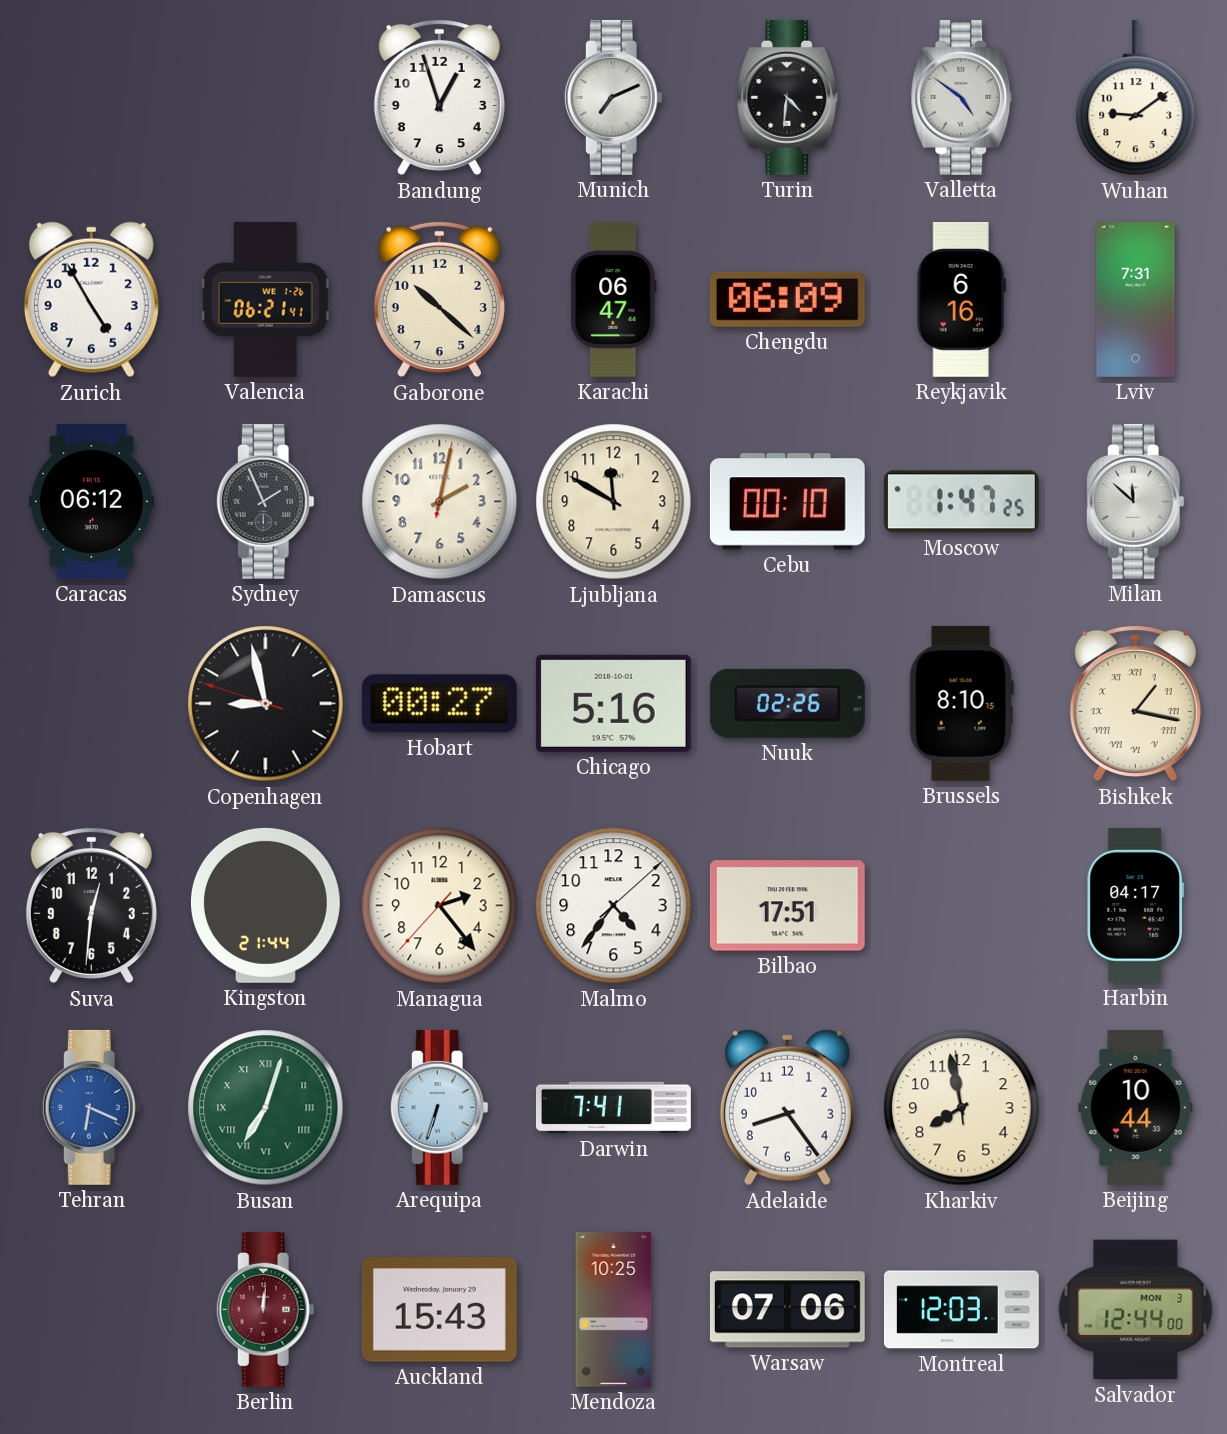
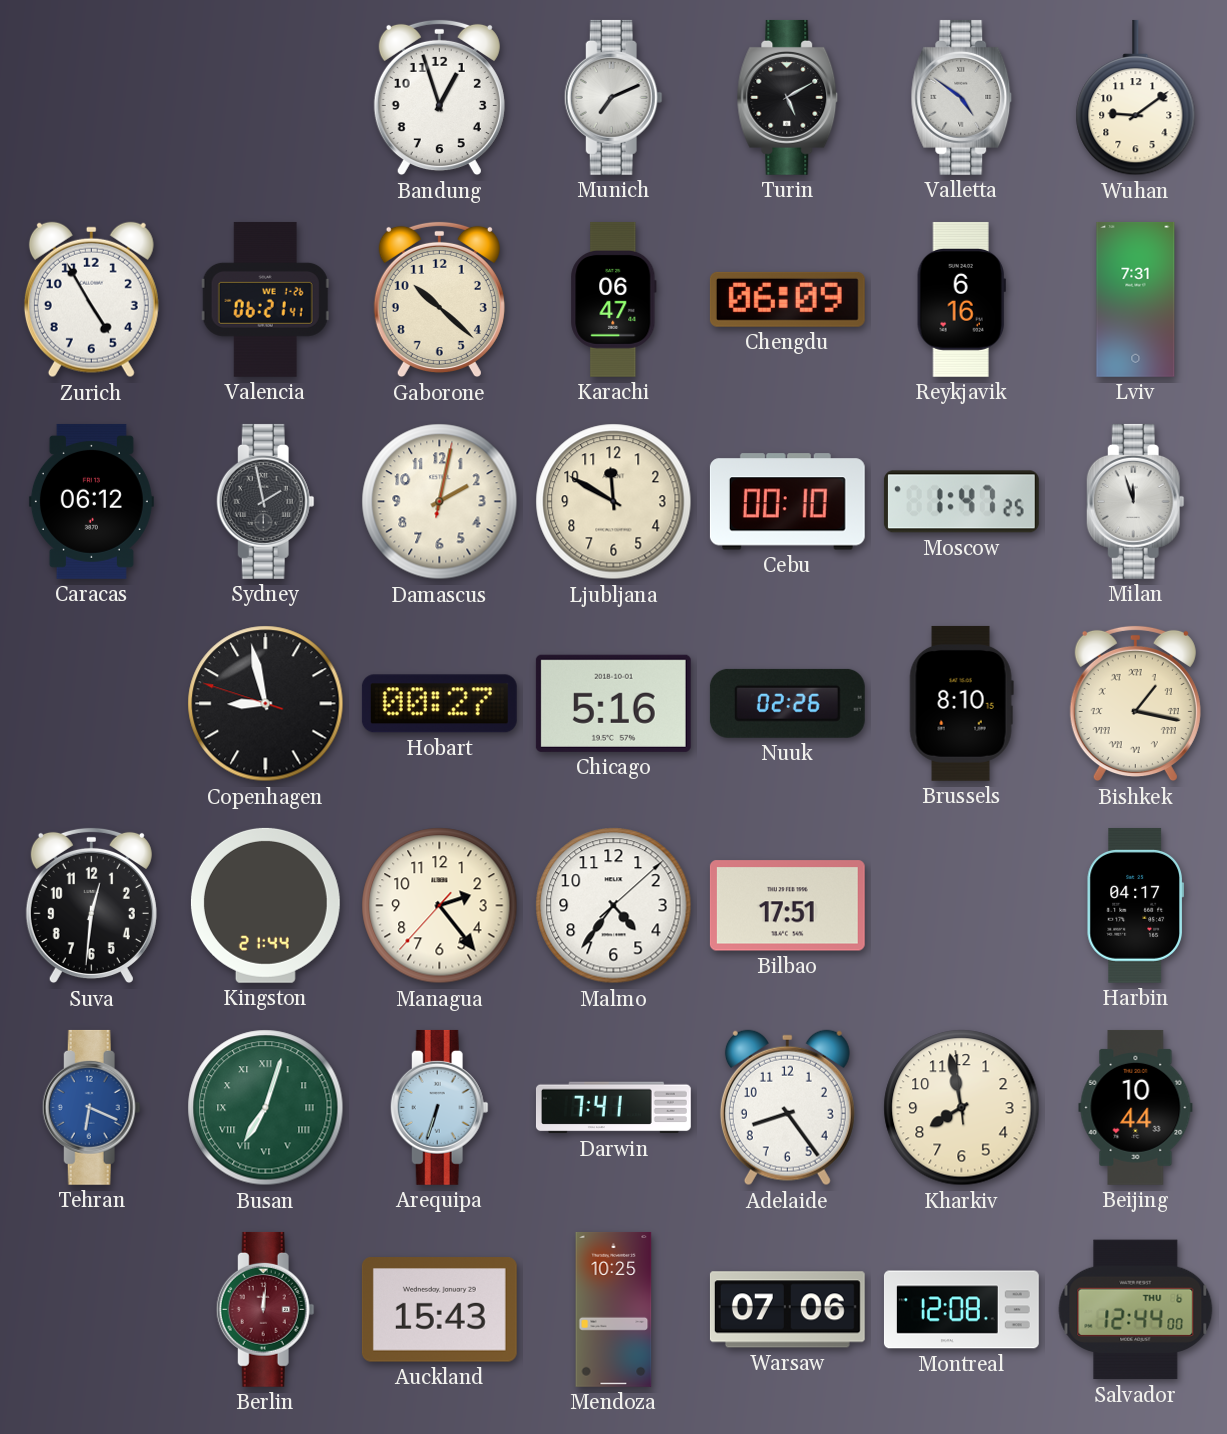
Turin: 4:31 -> 5:10
Sydney: 1:56 -> 1:58
Milan: 11:52 -> 11:57
Montreal: 12:03 -> 12:08
Salvador date: MON 3 -> THU 6
